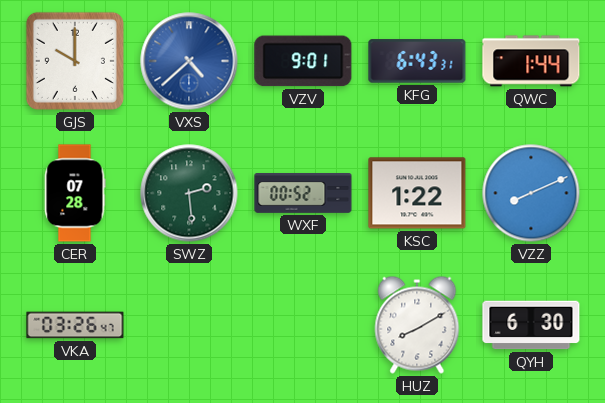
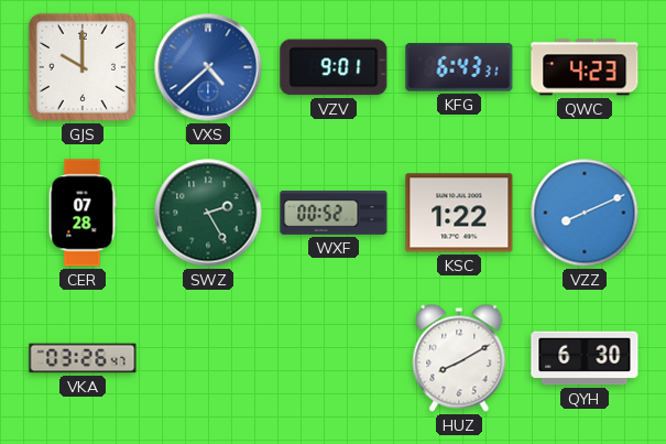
QWC: 1:44 -> 4:23
SWZ: 2:29 -> 2:25
